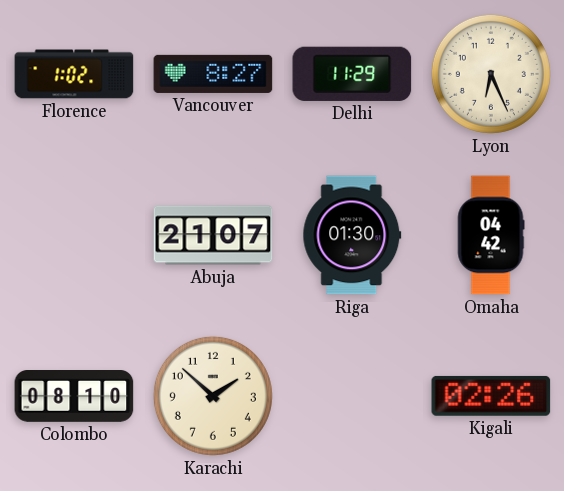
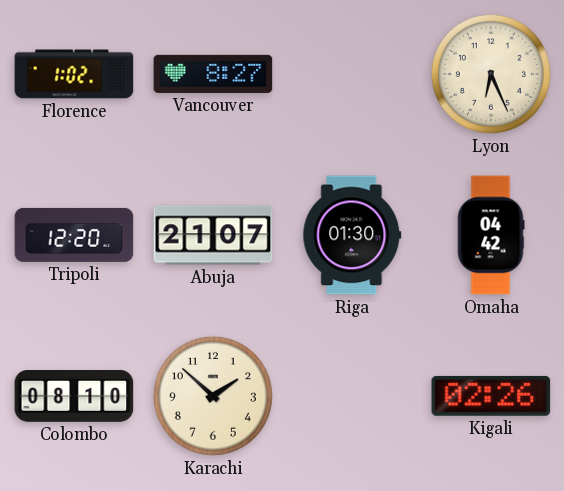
Delhi: 11:29 -> none
Tripoli: none -> 12:20
